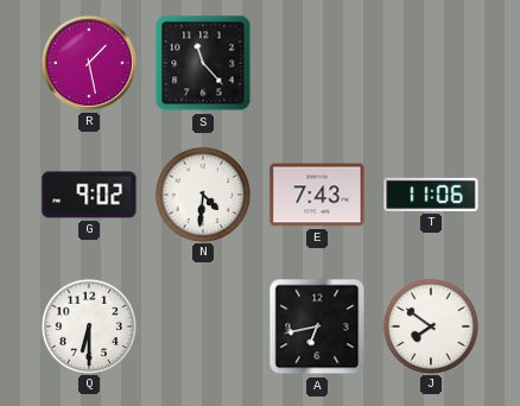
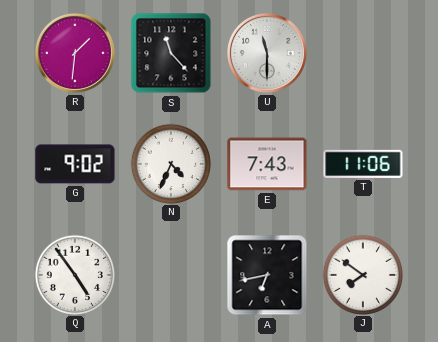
R: 1:28 -> 1:31
U: none -> 11:30
N: 4:31 -> 4:34
Q: 6:30 -> 4:54
